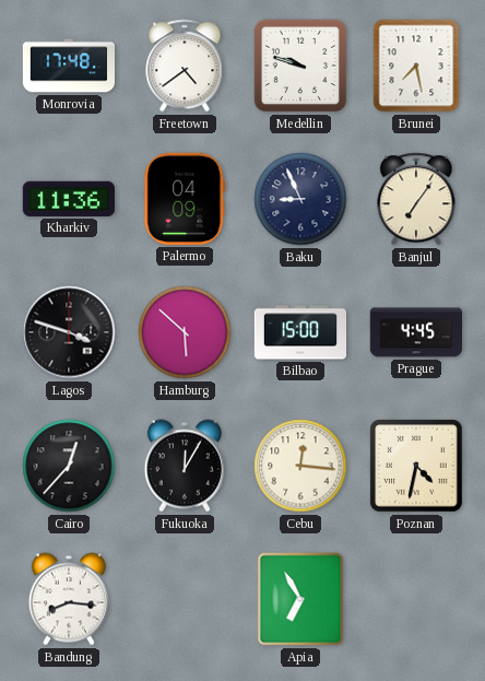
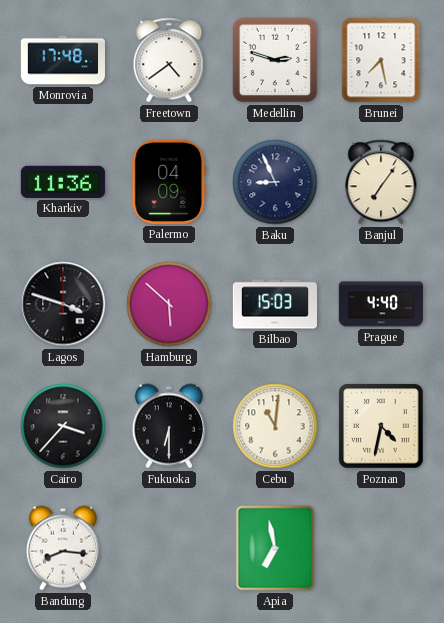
Medellin: 9:48 -> 2:48
Bilbao: 15:00 -> 15:03
Prague: 4:45 -> 4:40
Cairo: 12:37 -> 3:37
Fukuoka: 12:05 -> 6:30
Cebu: 12:16 -> 11:01
Apia: 6:55 -> 6:58
